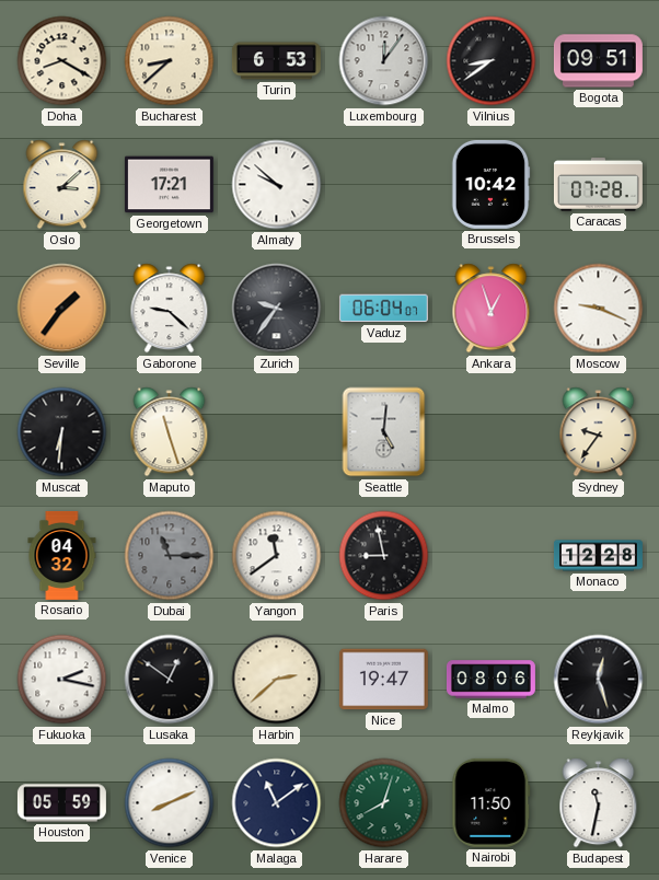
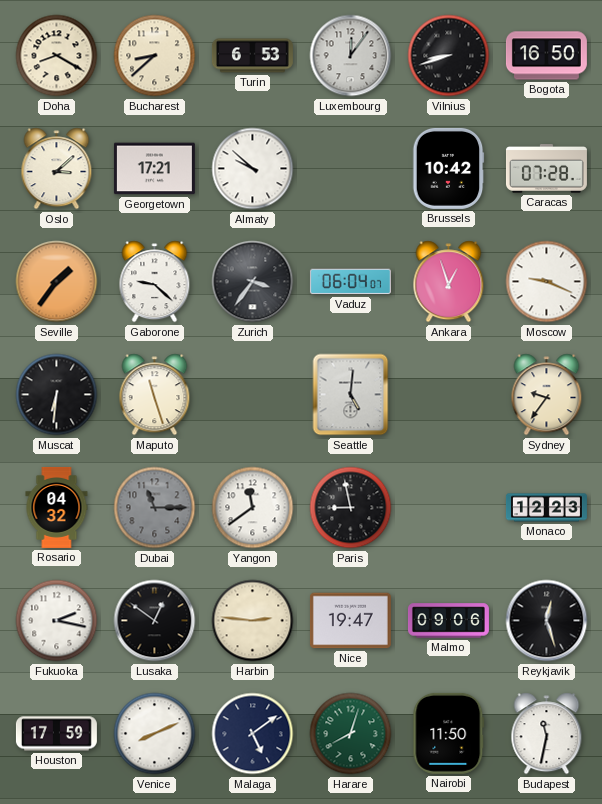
Vilnius: 8:39 -> 8:42
Bogota: 09:51 -> 16:50
Zurich: 9:36 -> 3:36
Monaco: 12:28 -> 12:23
Harbin: 2:38 -> 2:46
Malmo: 08:06 -> 09:06
Houston: 05:59 -> 17:59
Malaga: 11:09 -> 5:09
